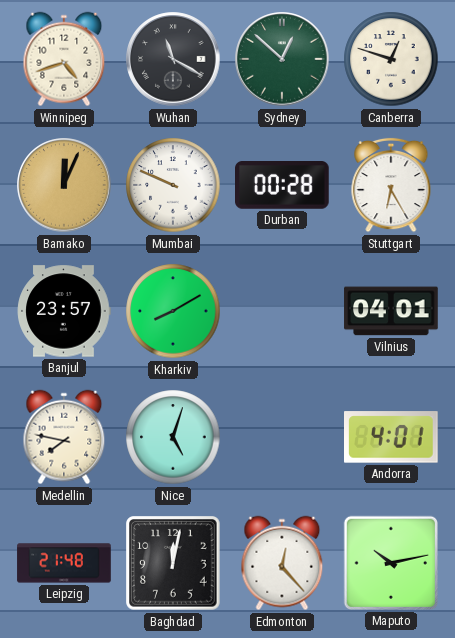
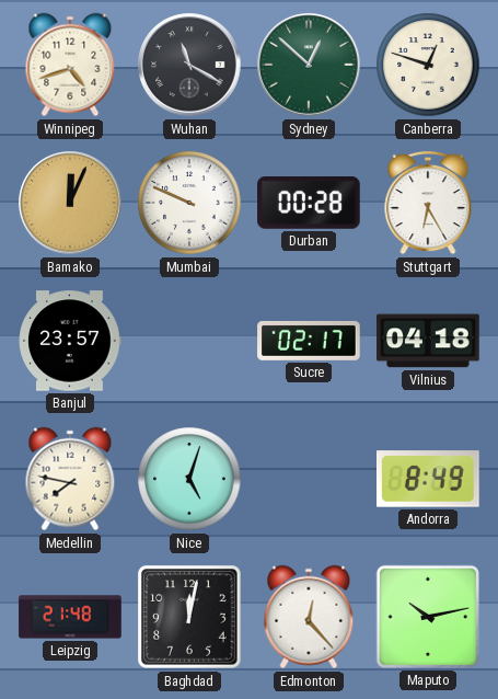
Kharkiv: 8:10 -> none
Sucre: none -> 02:17
Vilnius: 04:01 -> 04:18
Andorra: 4:01 -> 8:49
